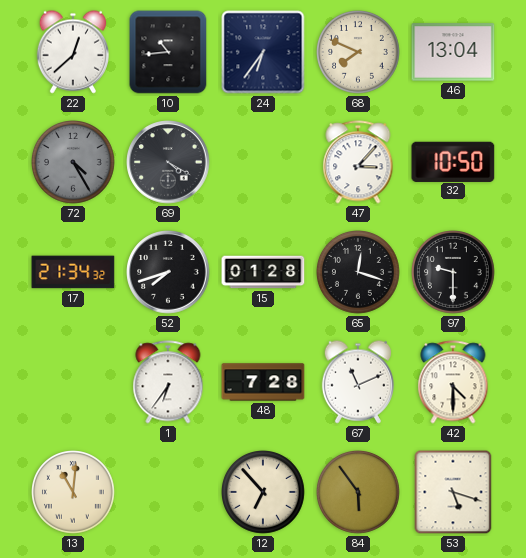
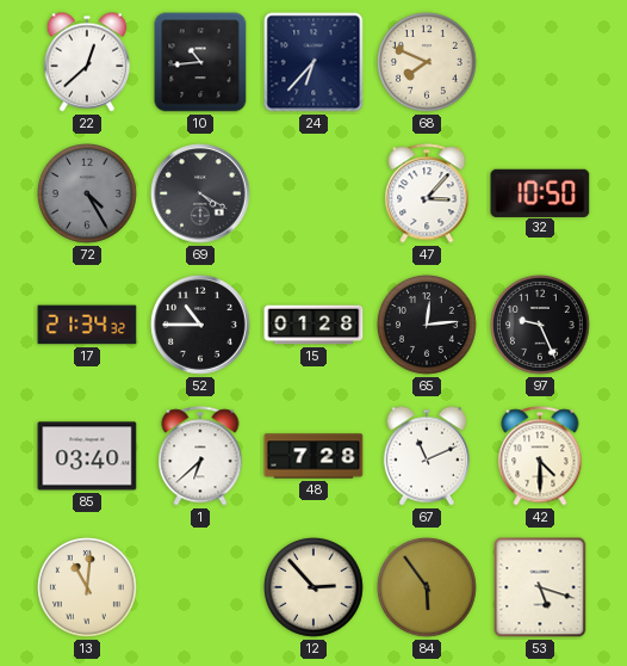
24: 6:36 -> 6:37
46: 13:04 -> none
52: 7:42 -> 10:45
65: 12:18 -> 12:14
97: 9:30 -> 9:26
85: none -> 03:40
1: 6:36 -> 6:38
12: 6:53 -> 2:53
